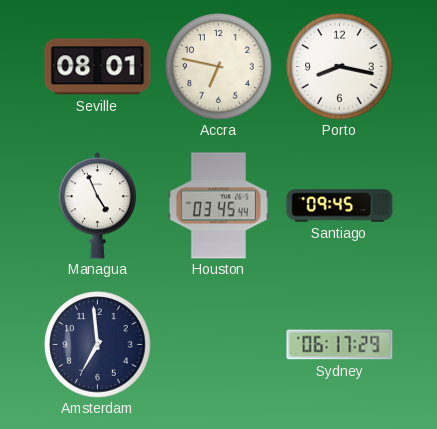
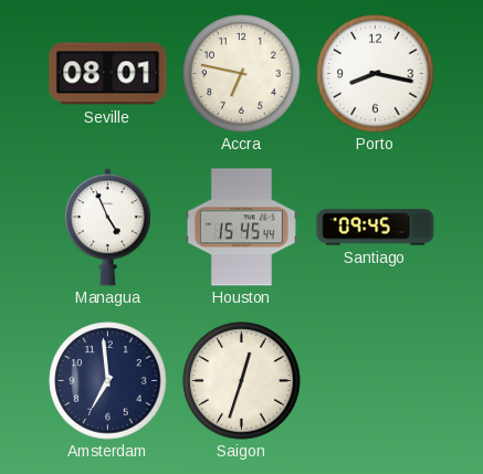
Houston: 03:45 -> 15:45
Saigon: none -> 12:33
Sydney: 06:17 -> none
